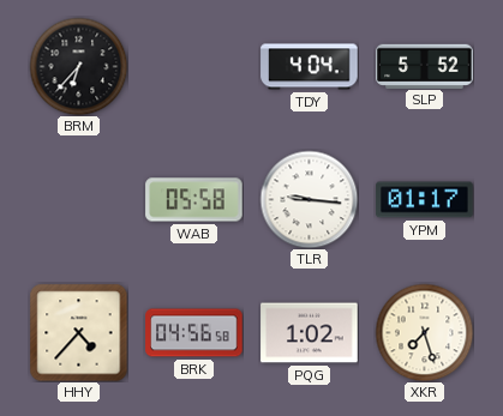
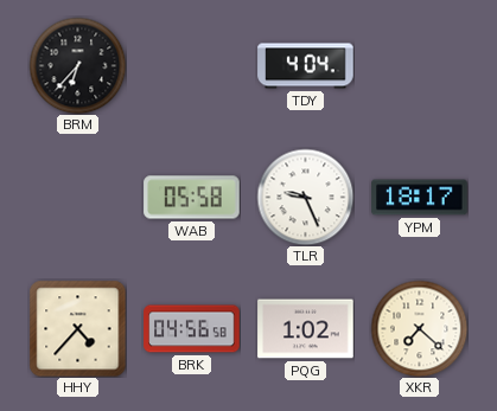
SLP: 5:52 -> none
TLR: 9:16 -> 9:26
YPM: 01:17 -> 18:17
XKR: 7:27 -> 7:22
